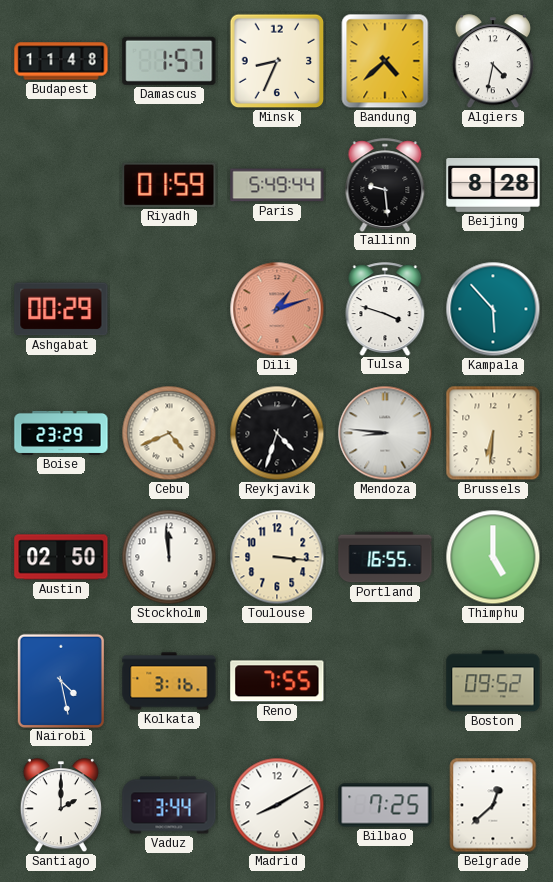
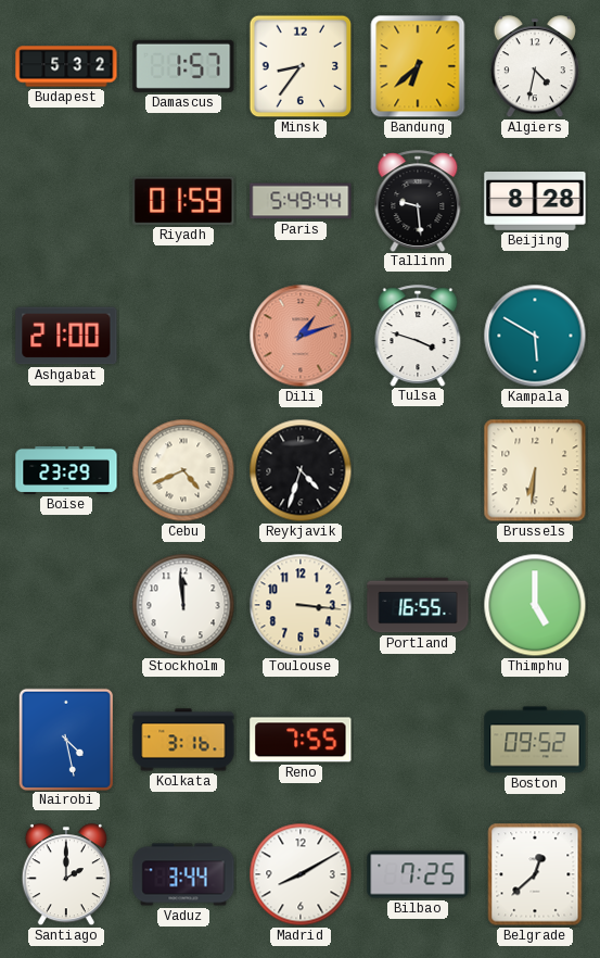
Budapest: 11:48 -> 5:32
Minsk: 8:34 -> 8:36
Bandung: 4:38 -> 6:38
Ashgabat: 00:29 -> 21:00
Kampala: 5:53 -> 5:50
Mendoza: 8:46 -> none
Austin: 02:50 -> none
